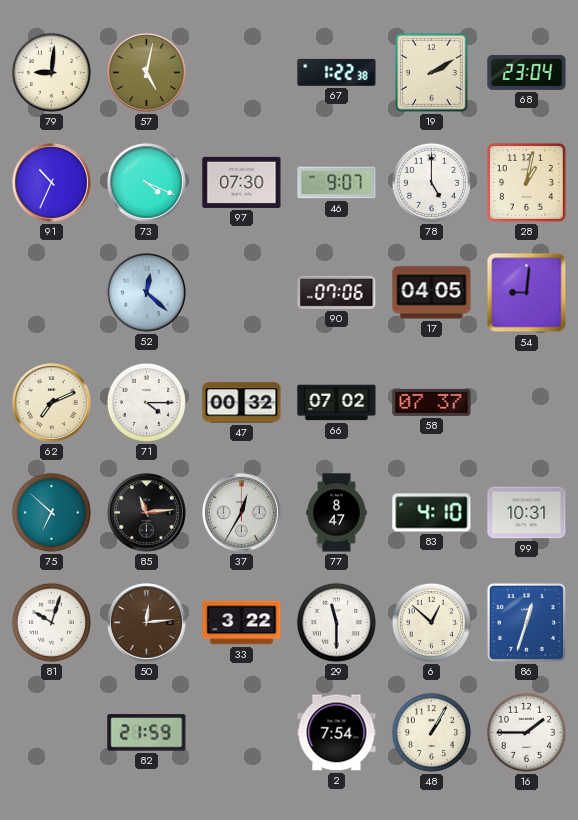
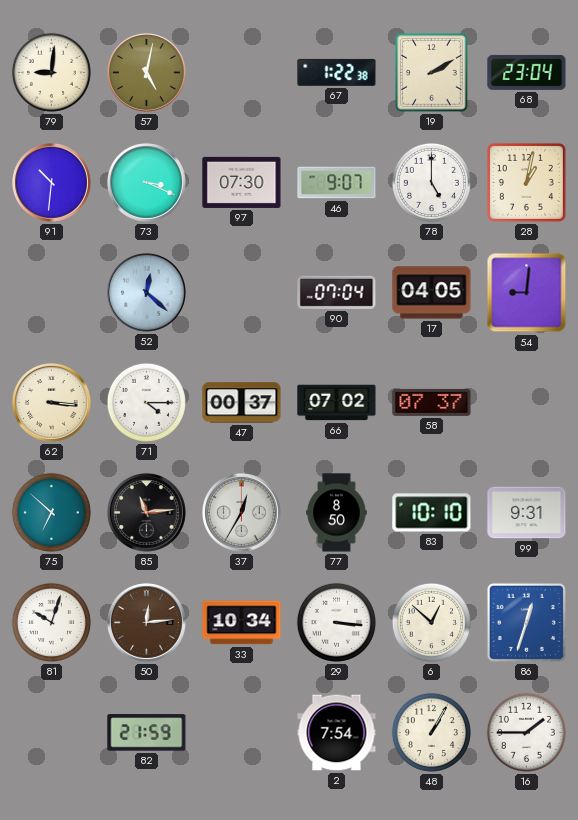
91: 10:34 -> 10:31
73: 4:19 -> 3:19
90: 07:06 -> 07:04
62: 7:11 -> 3:16
47: 00:32 -> 00:37
77: 8:47 -> 8:50
83: 4:10 -> 10:10
99: 10:31 -> 9:31
33: 3:22 -> 10:34
29: 11:30 -> 3:16
